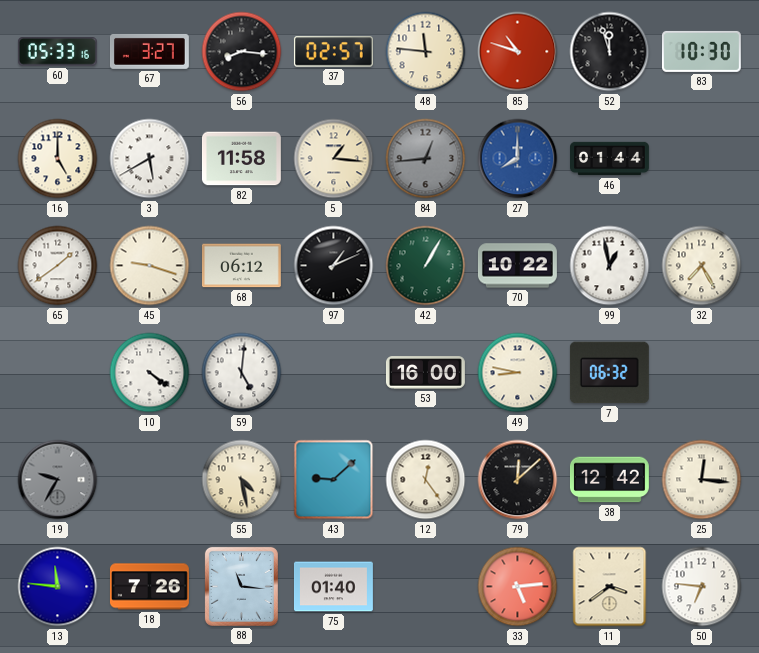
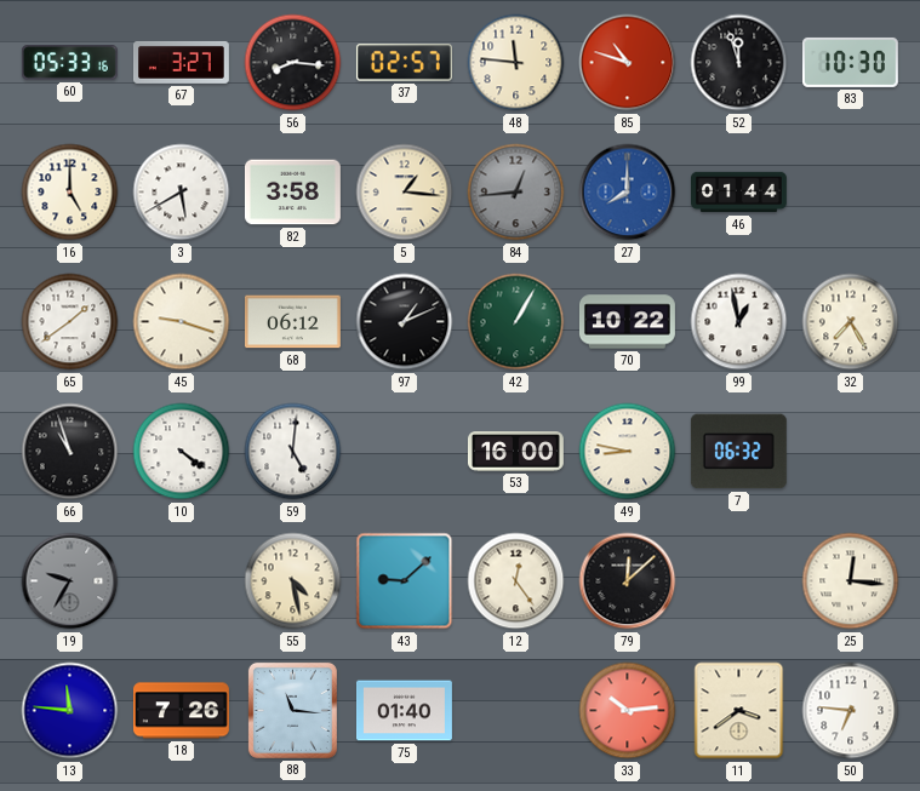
82: 11:58 -> 3:58
66: none -> 10:57
38: 12:42 -> none
33: 5:14 -> 10:14
